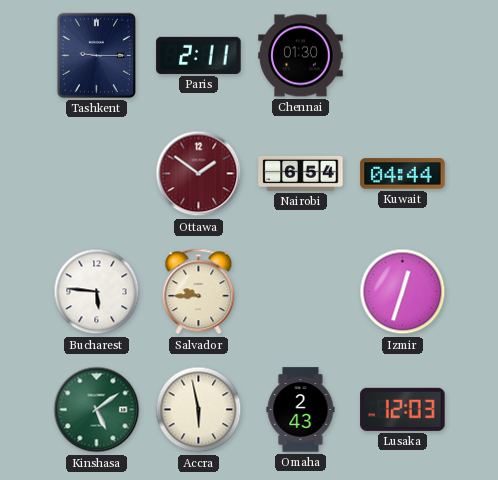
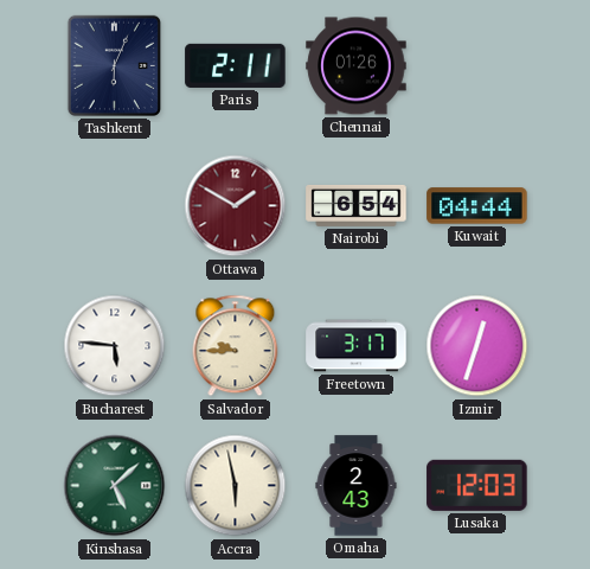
Tashkent: 9:15 -> 6:04
Chennai: 01:30 -> 01:26
Ottawa: 1:51 -> 1:50
Freetown: none -> 3:17
Kinshasa: 5:09 -> 5:08
